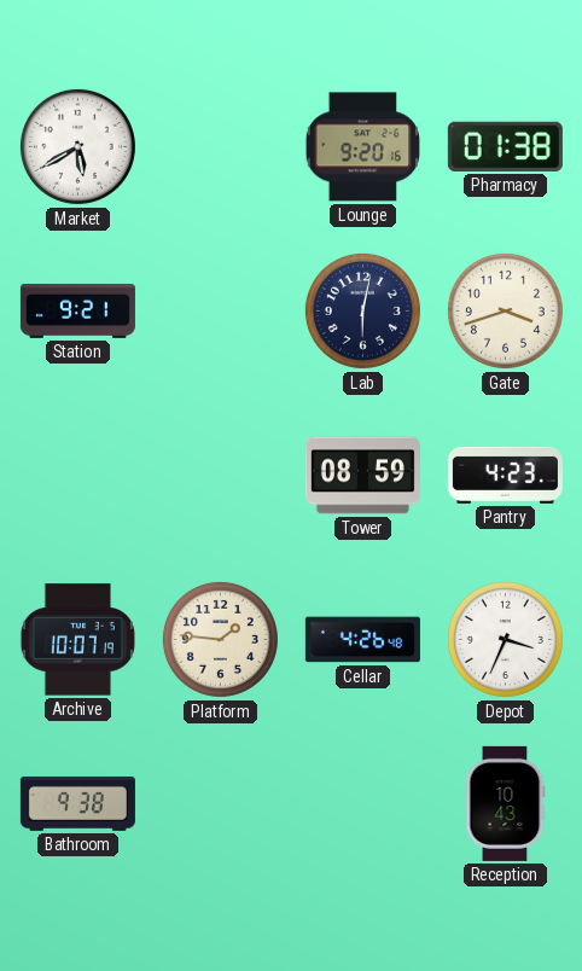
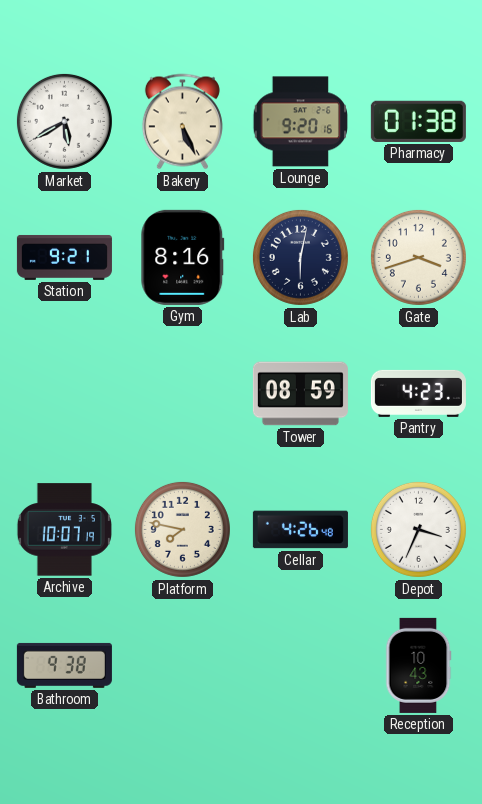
Bakery: none -> 5:26
Gym: none -> 8:16
Platform: 1:46 -> 7:47
